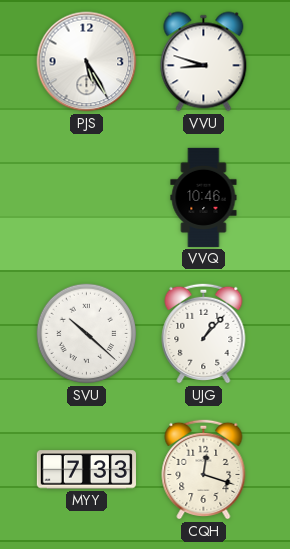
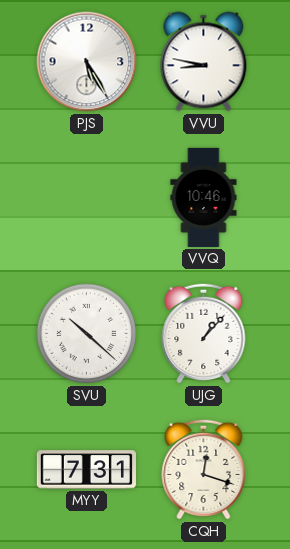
VVU: 8:48 -> 8:47
MYY: 7:33 -> 7:31
